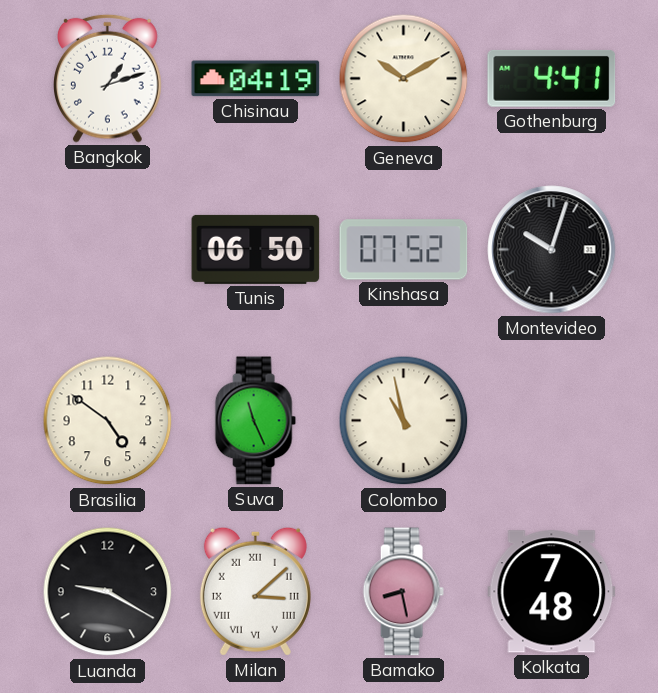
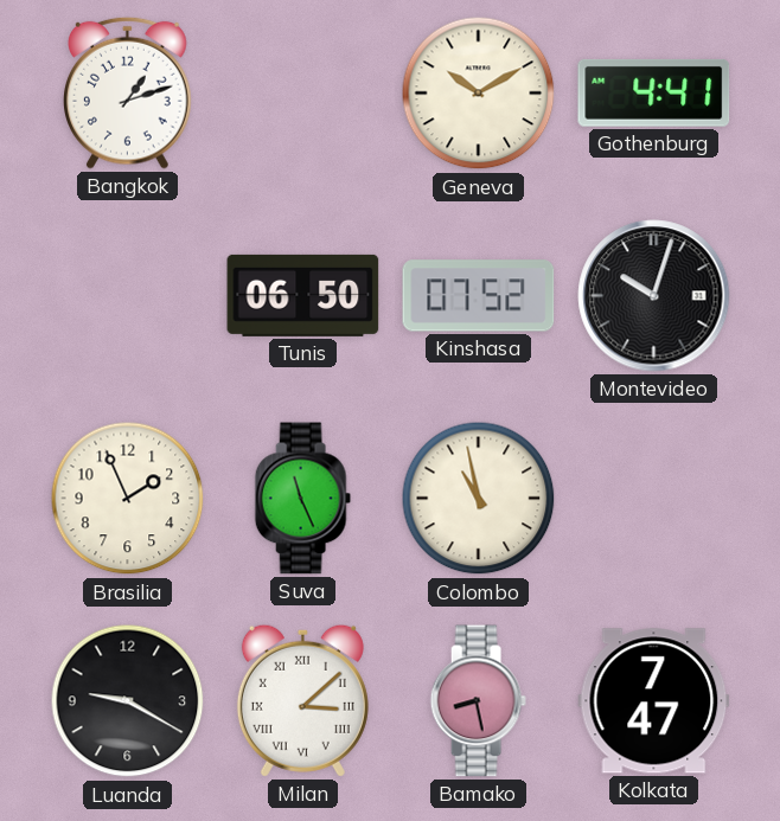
Chisinau: 04:19 -> none
Brasilia: 4:51 -> 1:56
Kolkata: 7:48 -> 7:47
